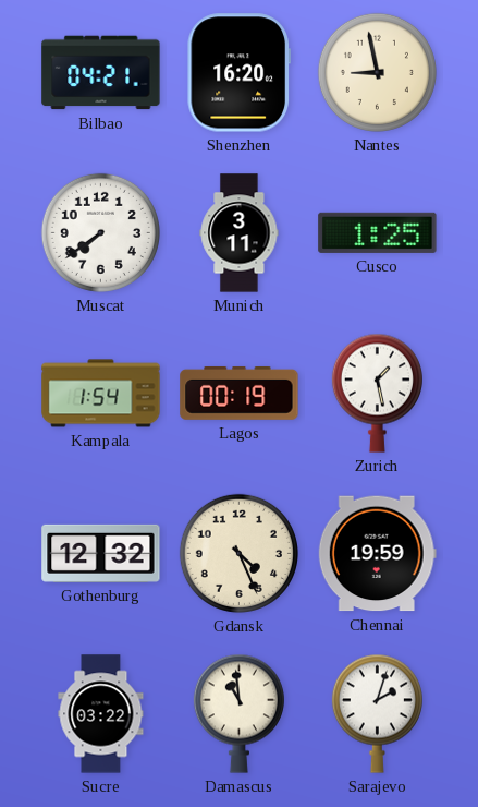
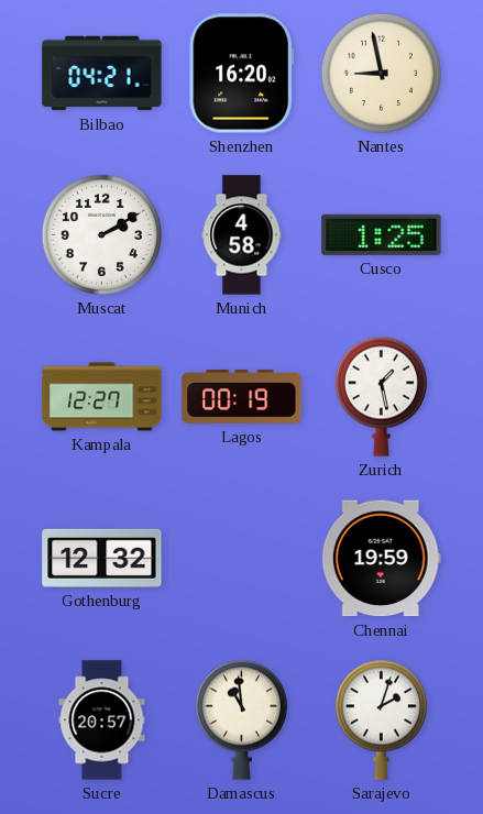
Muscat: 7:39 -> 2:10
Munich: 3:11 -> 4:58
Kampala: 1:54 -> 12:27
Gdansk: 4:26 -> none
Sucre: 03:22 -> 20:57
